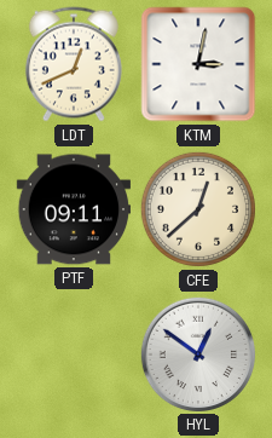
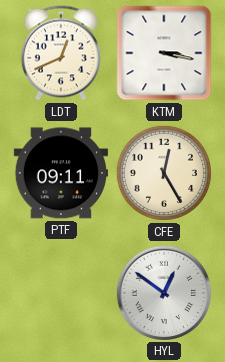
KTM: 3:02 -> 3:17
CFE: 12:38 -> 12:25
